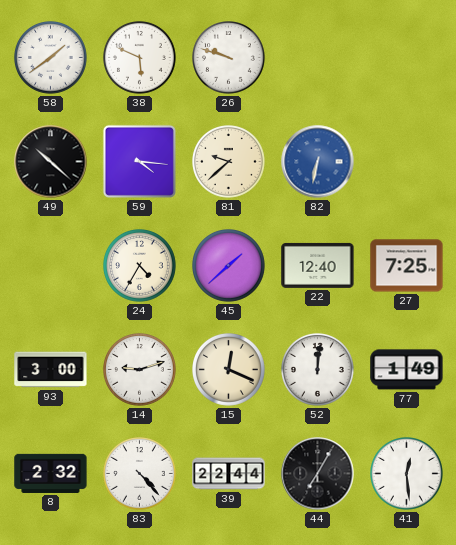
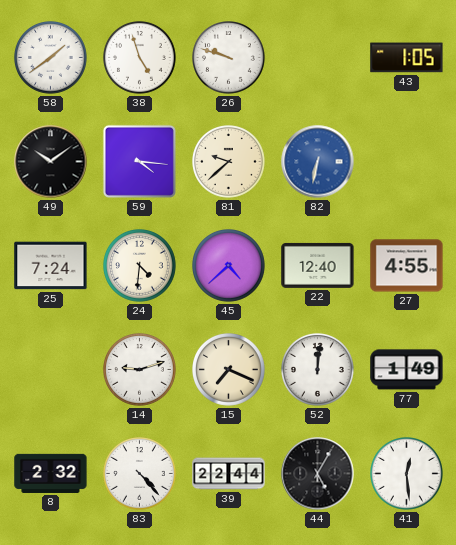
38: 5:49 -> 4:57
43: none -> 1:05
49: 10:22 -> 10:09
25: none -> 7:24
24: 4:35 -> 4:31
45: 1:38 -> 4:38
27: 7:25 -> 4:55
93: 3:00 -> none
15: 12:19 -> 7:19
44: 7:05 -> 5:05
